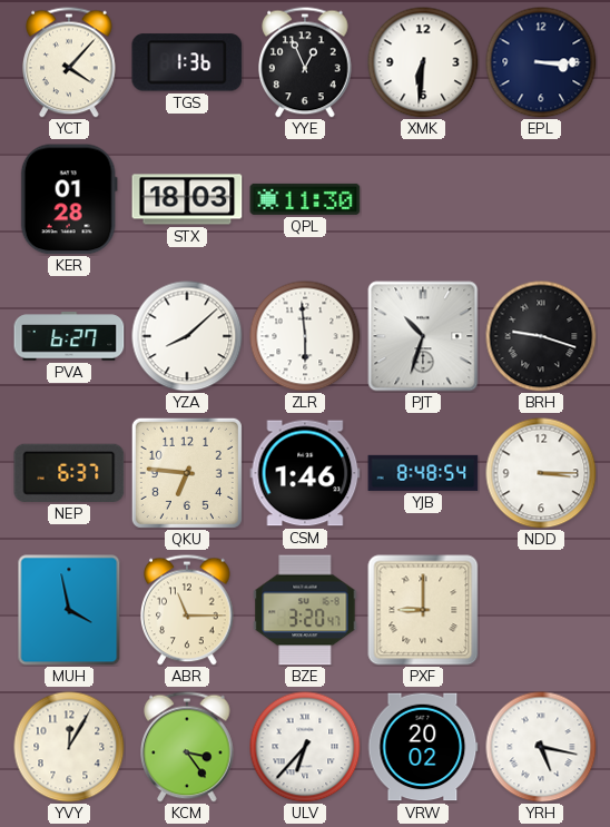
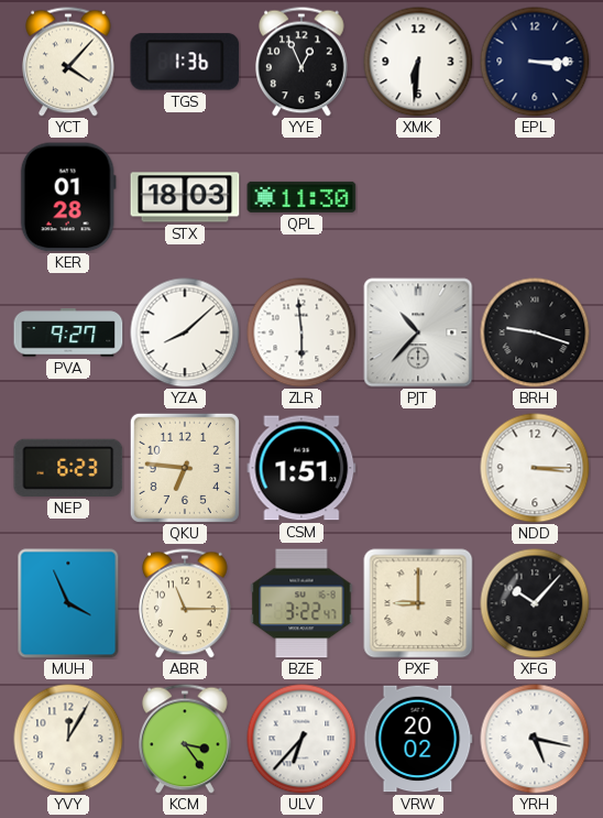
PVA: 6:27 -> 9:27
PJT: 10:33 -> 10:37
NEP: 6:37 -> 6:23
CSM: 1:46 -> 1:51
YJB: 8:48 -> none
MUH: 3:58 -> 3:56
BZE: 3:20 -> 3:22
XFG: none -> 10:07
